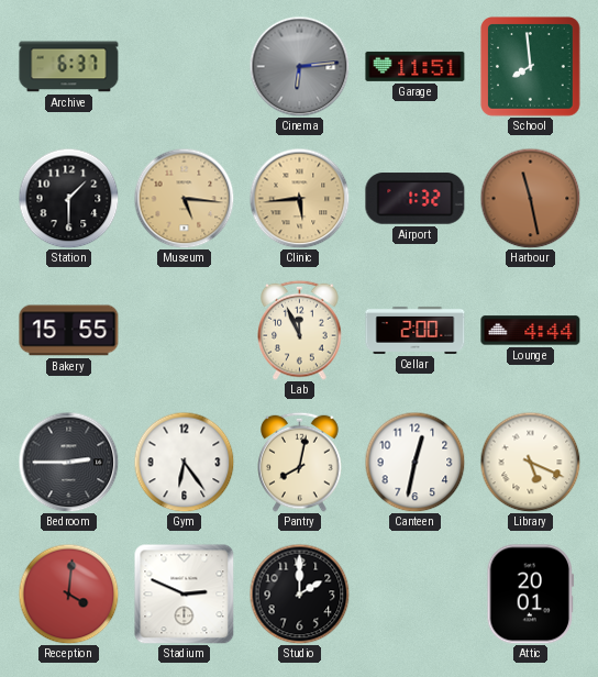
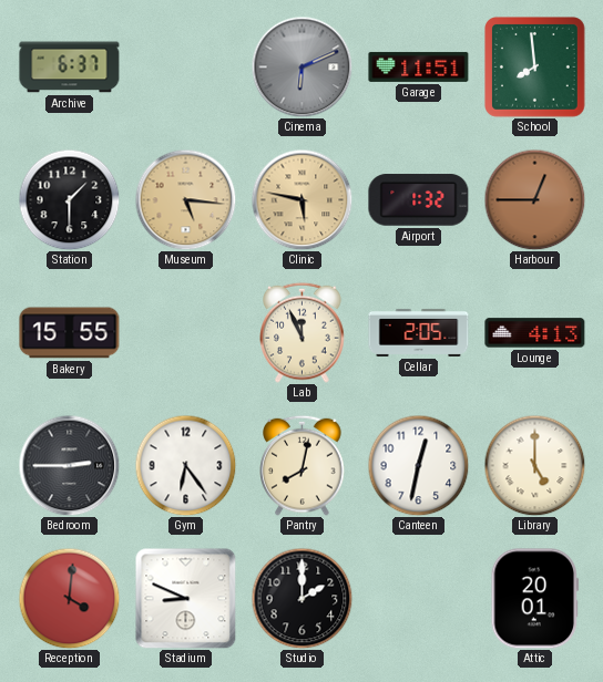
Cinema: 6:14 -> 6:11
Clinic: 5:44 -> 5:47
Harbour: 11:28 -> 12:45
Cellar: 2:00 -> 2:05
Lounge: 4:44 -> 4:13
Library: 5:19 -> 5:00
Stadium: 2:49 -> 8:49
